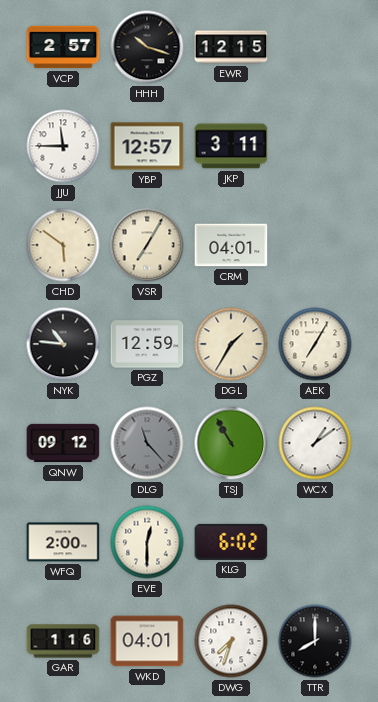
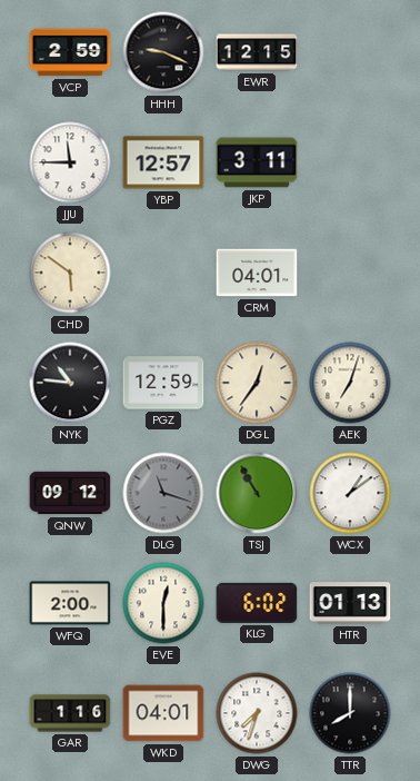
VCP: 2:57 -> 2:59
HHH: 10:18 -> 9:19
VSR: 7:05 -> none
DGL: 1:35 -> 12:36
AEK: 7:05 -> 7:03
DLG: 11:23 -> 11:18
HTR: none -> 01:13
